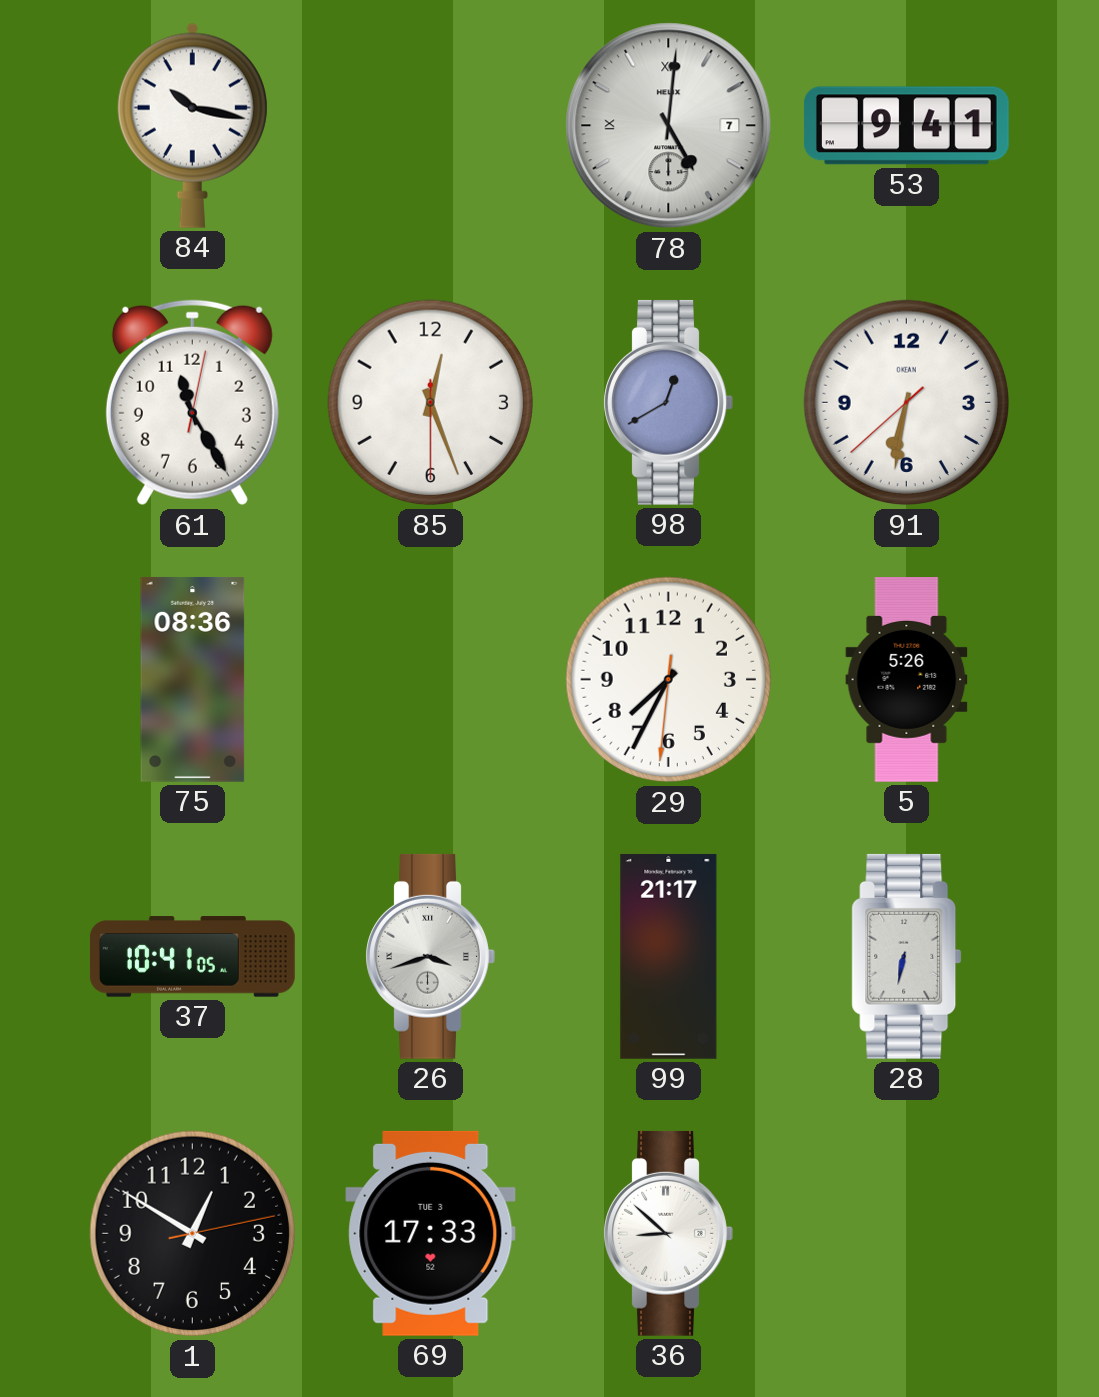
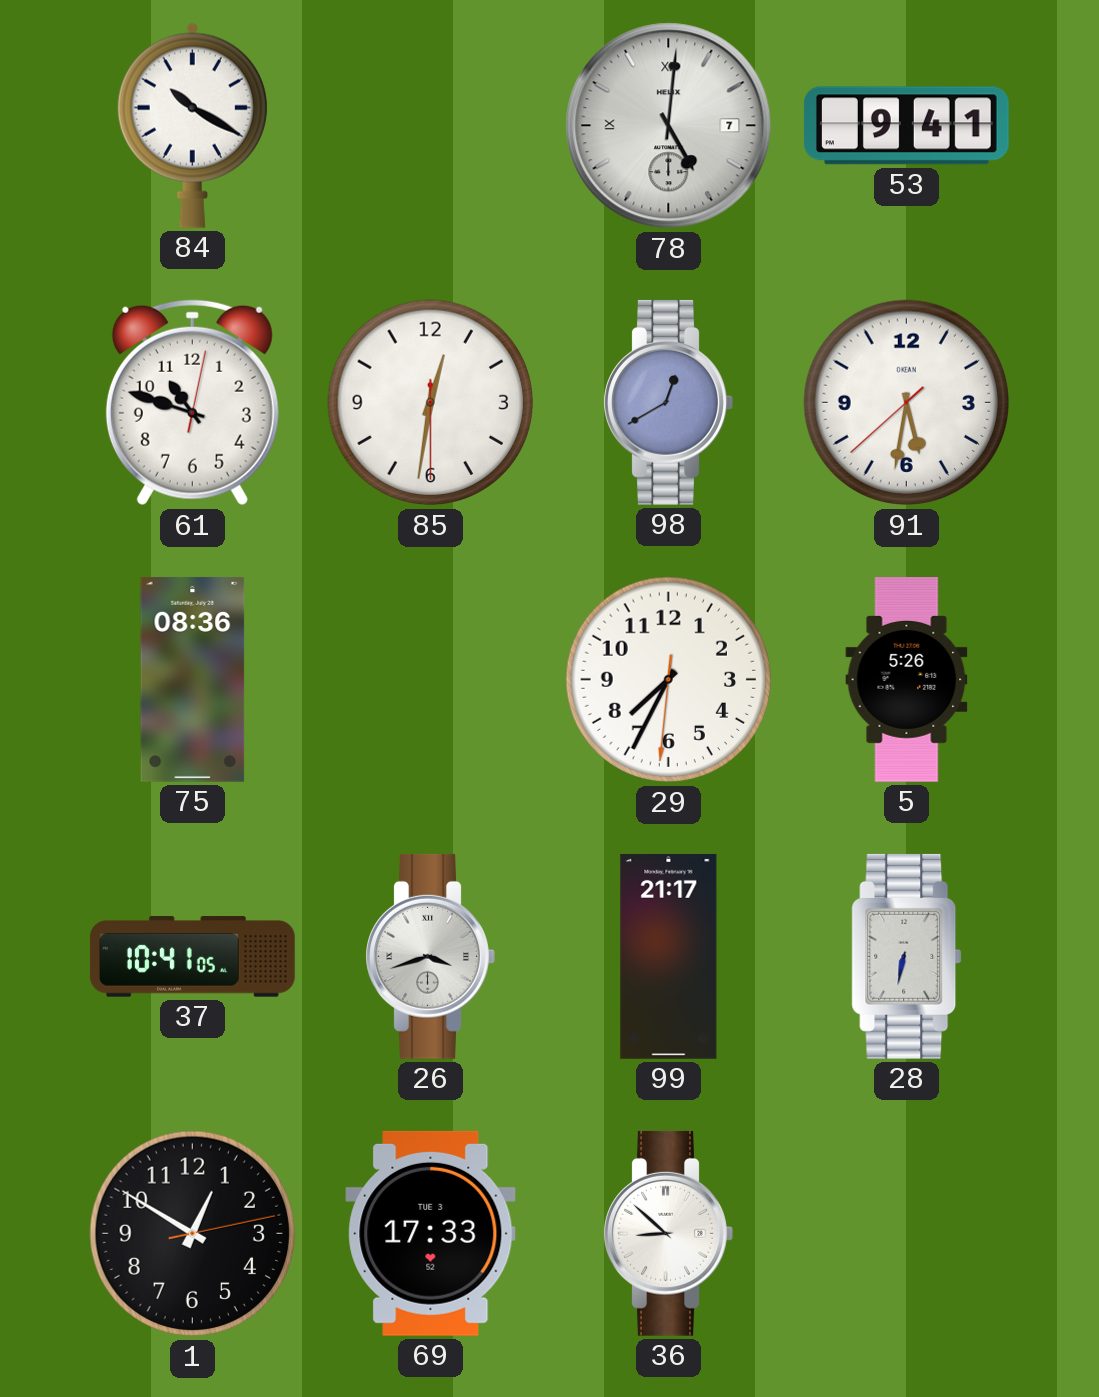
84: 10:17 -> 10:20
61: 11:25 -> 10:48
85: 12:26 -> 12:31
91: 6:31 -> 5:31
